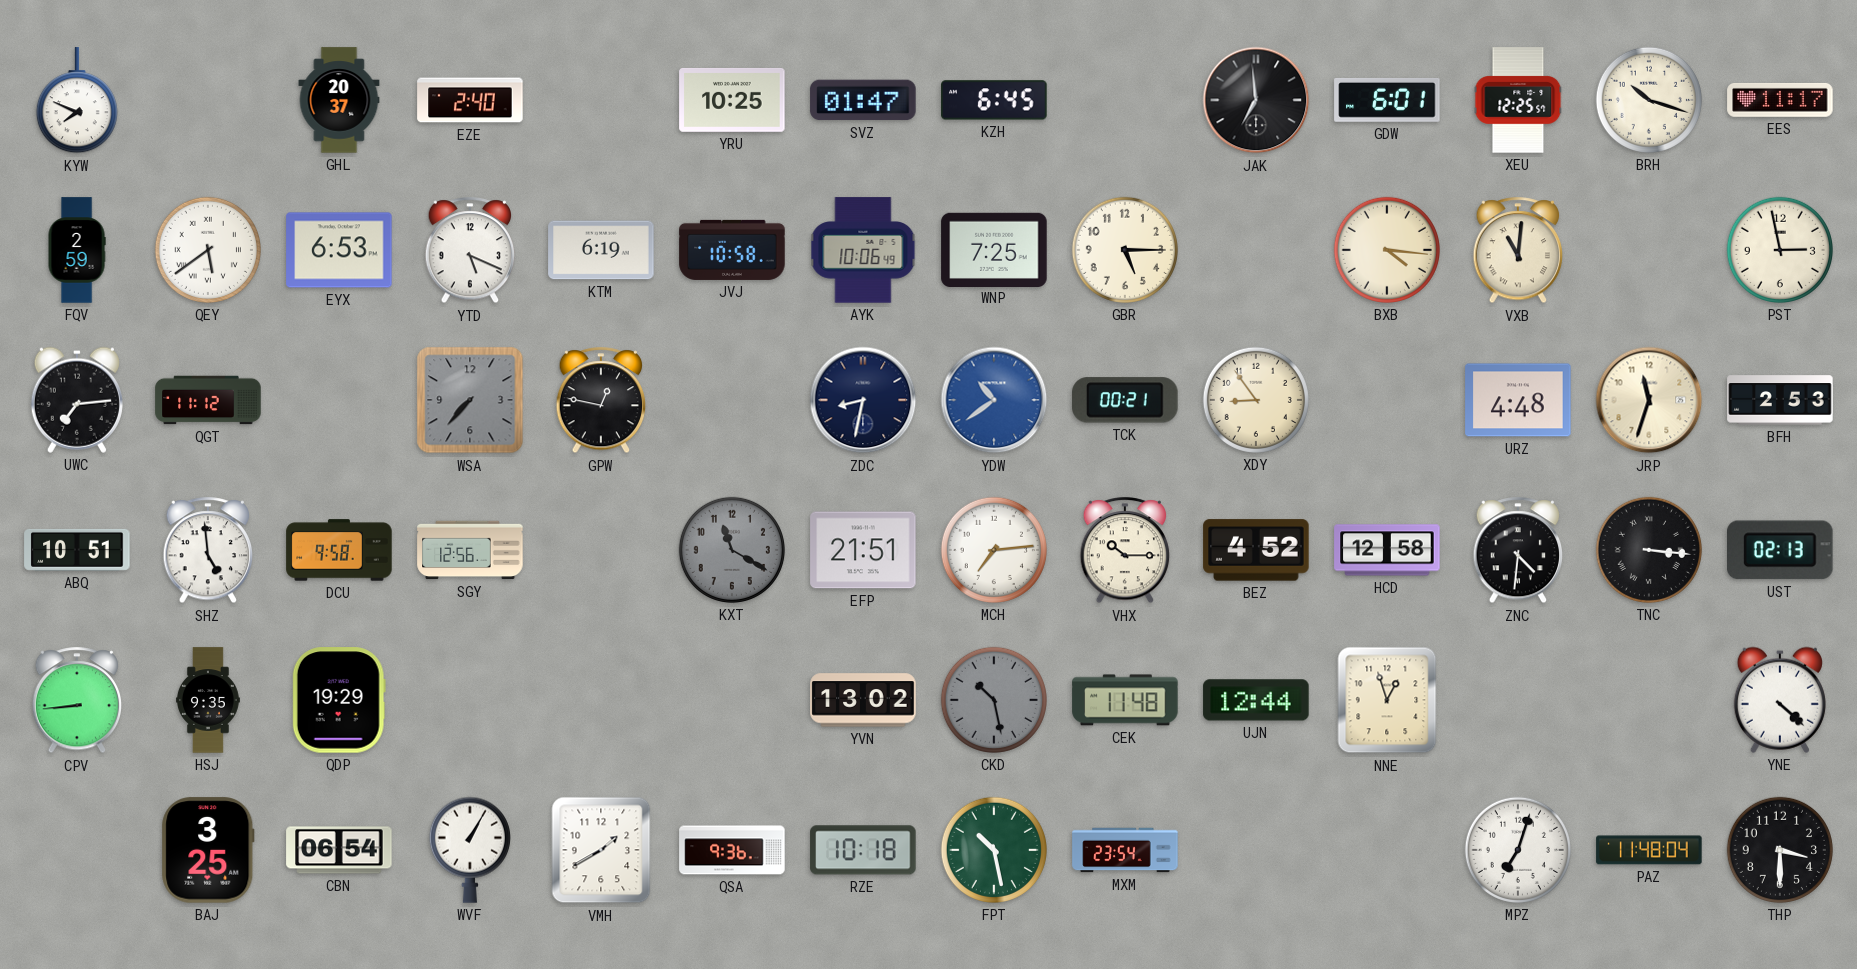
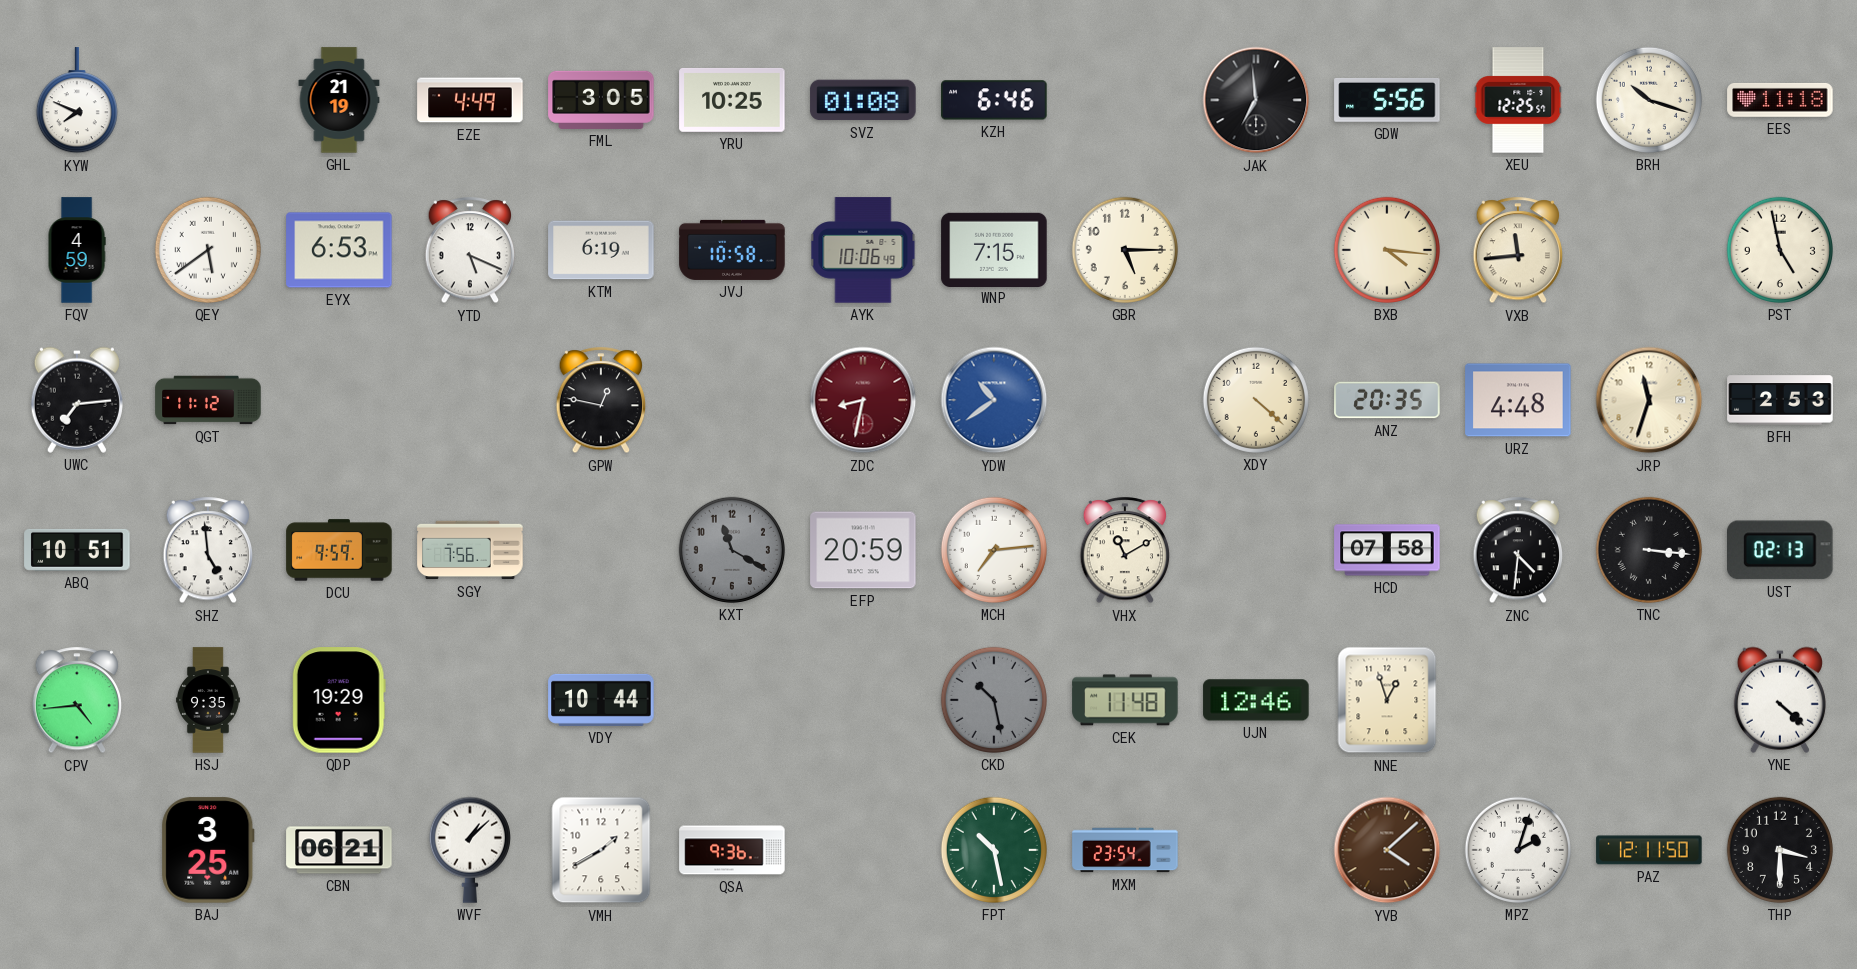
GHL: 20:37 -> 21:19
EZE: 2:40 -> 4:49
FML: none -> 3:05
SVZ: 01:47 -> 01:08
KZH: 6:45 -> 6:46
GDW: 6:01 -> 5:56
EES: 11:17 -> 11:18
FQV: 2:59 -> 4:59
WNP: 7:25 -> 7:15
VXB: 11:01 -> 11:44
PST: 2:58 -> 4:58
WSA: 7:37 -> none
ZDC dial: navy -> burgundy
TCK: 00:21 -> none
XDY: 8:54 -> 4:22
ANZ: none -> 20:35
DCU: 9:58 -> 9:59
SGY: 12:56 -> 7:56
EFP: 21:51 -> 20:59
VHX: 10:15 -> 11:10
BEZ: 4:52 -> none
HCD: 12:58 -> 07:58
CPV: 8:44 -> 4:44
VDY: none -> 10:44
YVN: 13:02 -> none
UJN: 12:44 -> 12:46
CBN: 06:54 -> 06:21
WVF: 1:05 -> 1:08
RZE: 10:18 -> none
YVB: none -> 4:08
MPZ: 7:03 -> 2:03
PAZ: 11:48 -> 12:11
